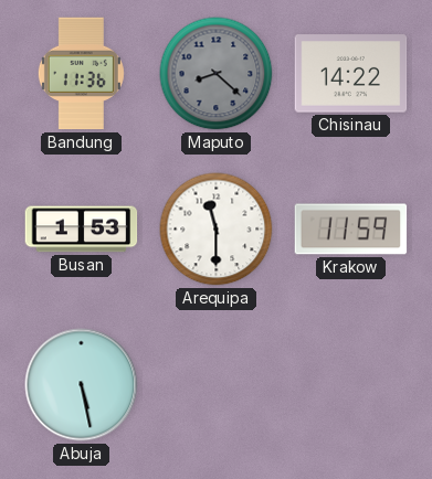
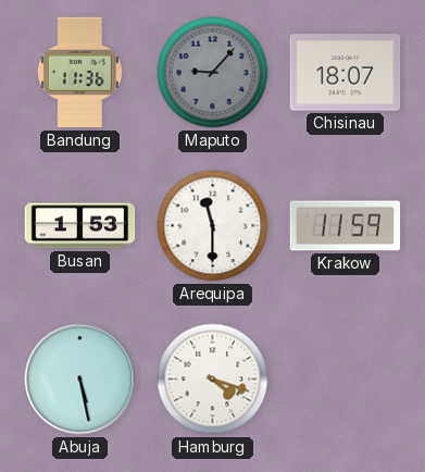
Maputo: 8:22 -> 9:07
Chisinau: 14:22 -> 18:07
Hamburg: none -> 4:18
